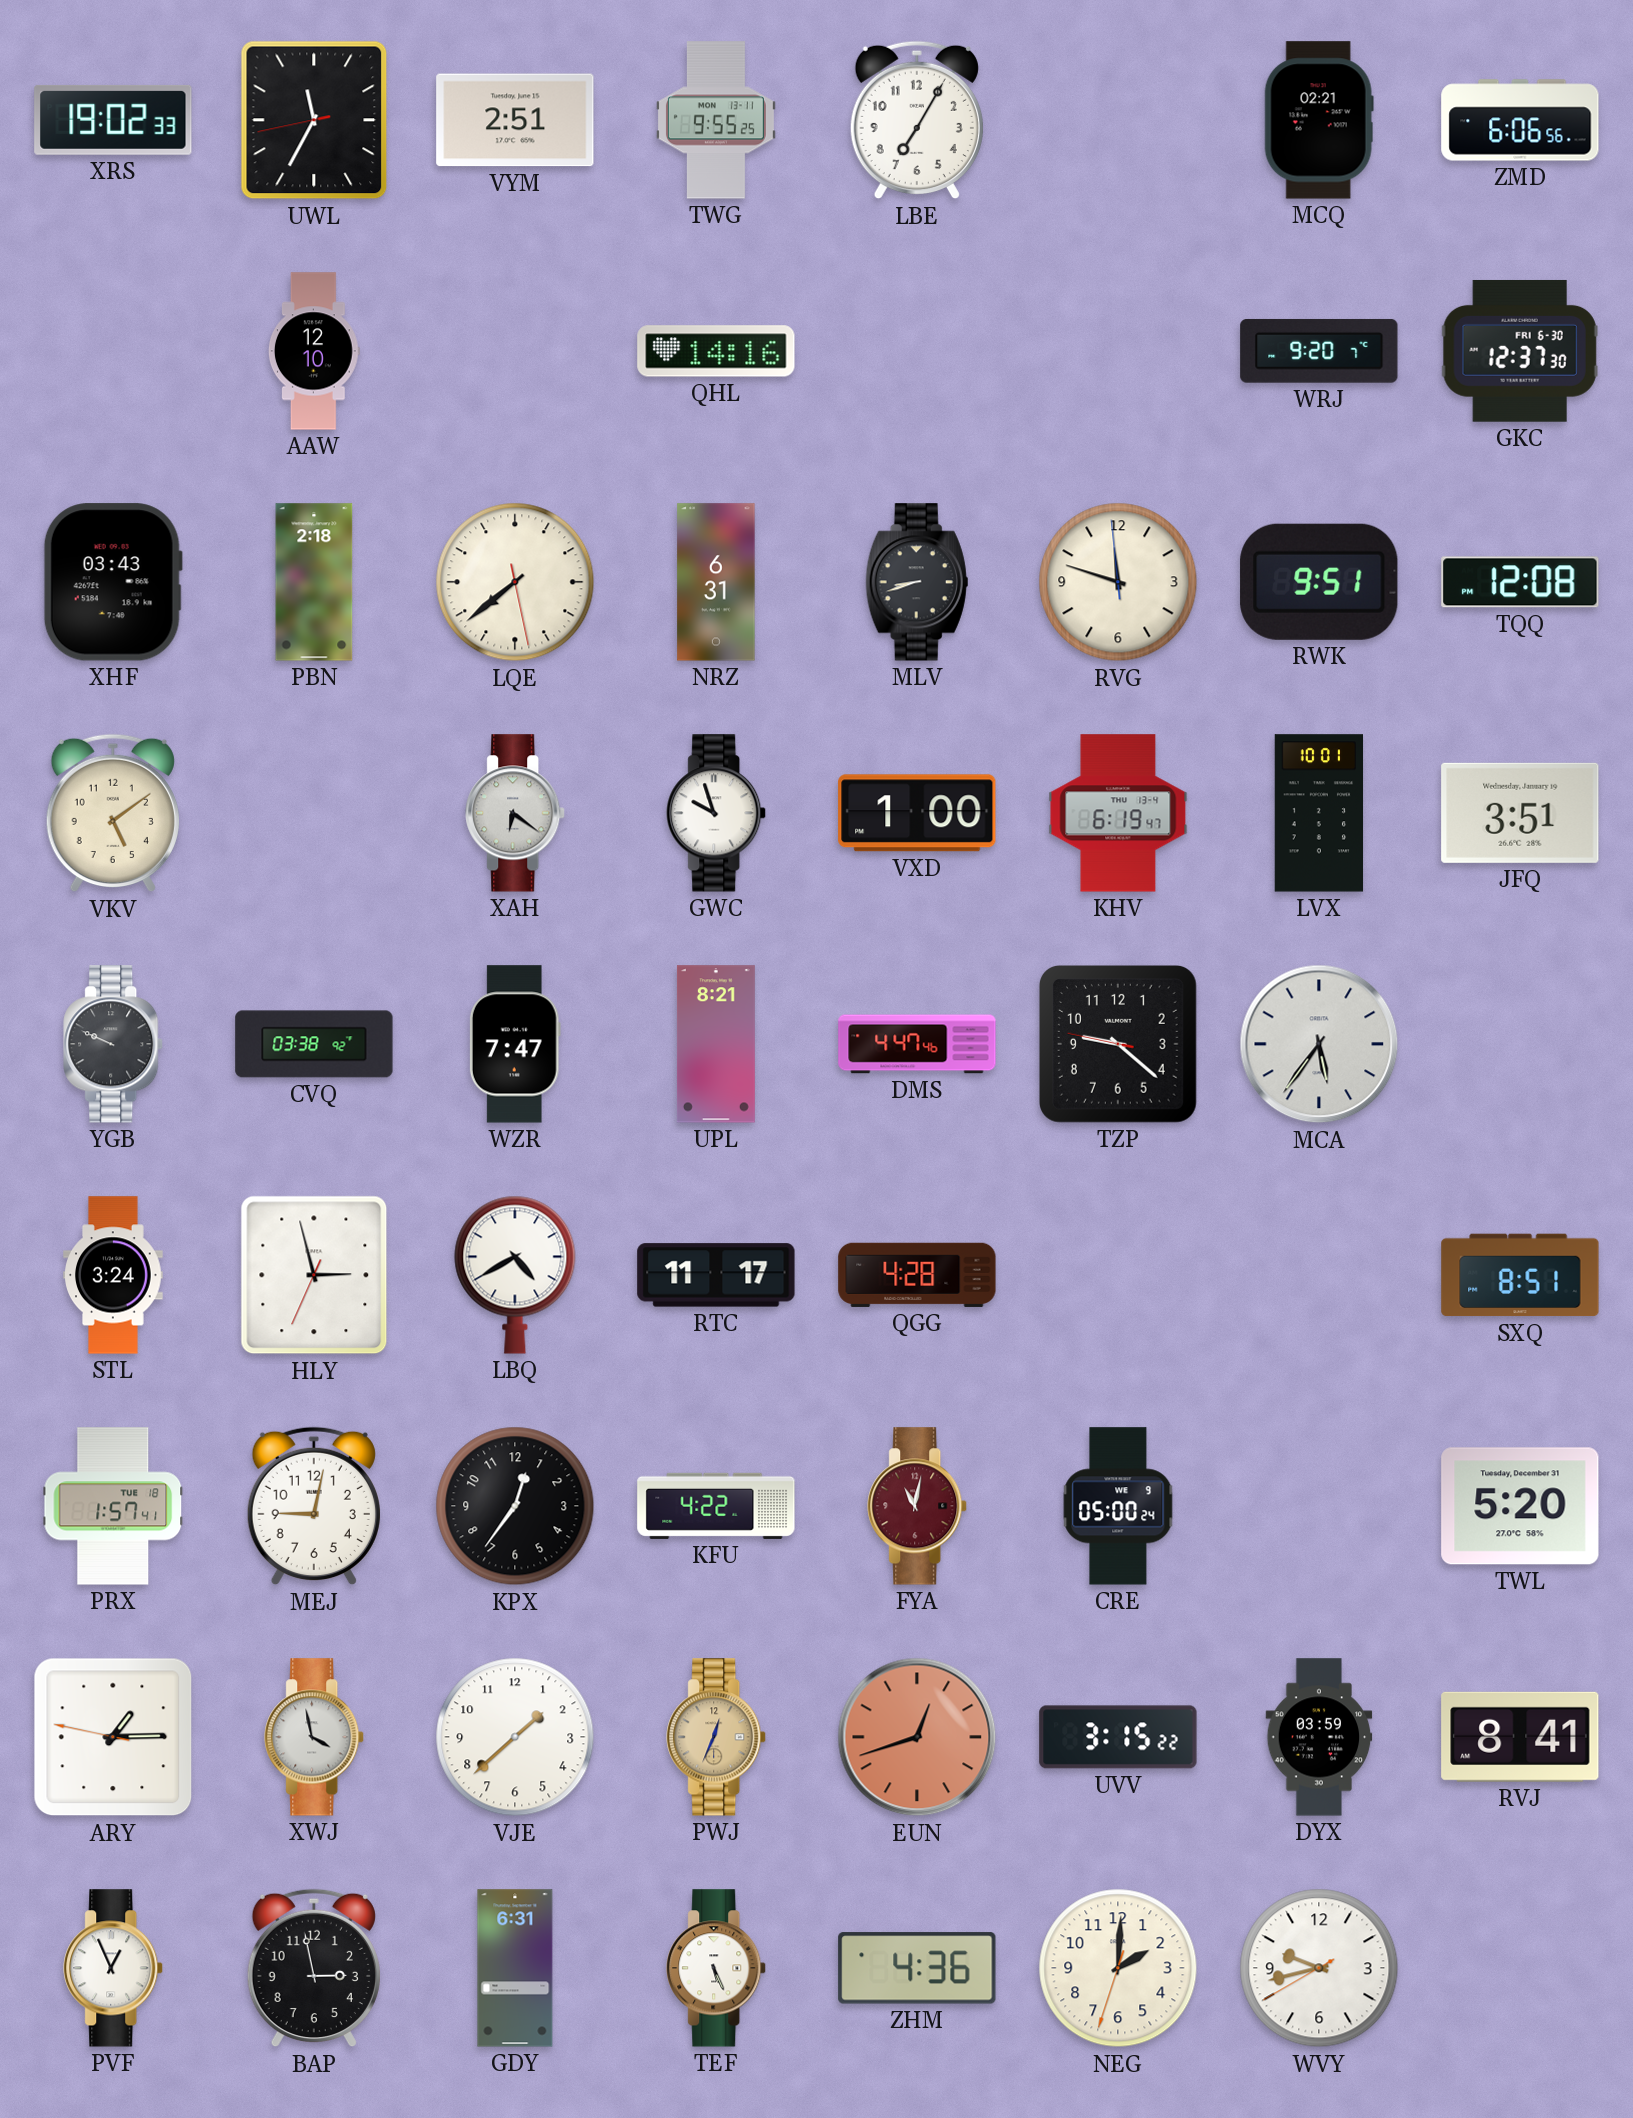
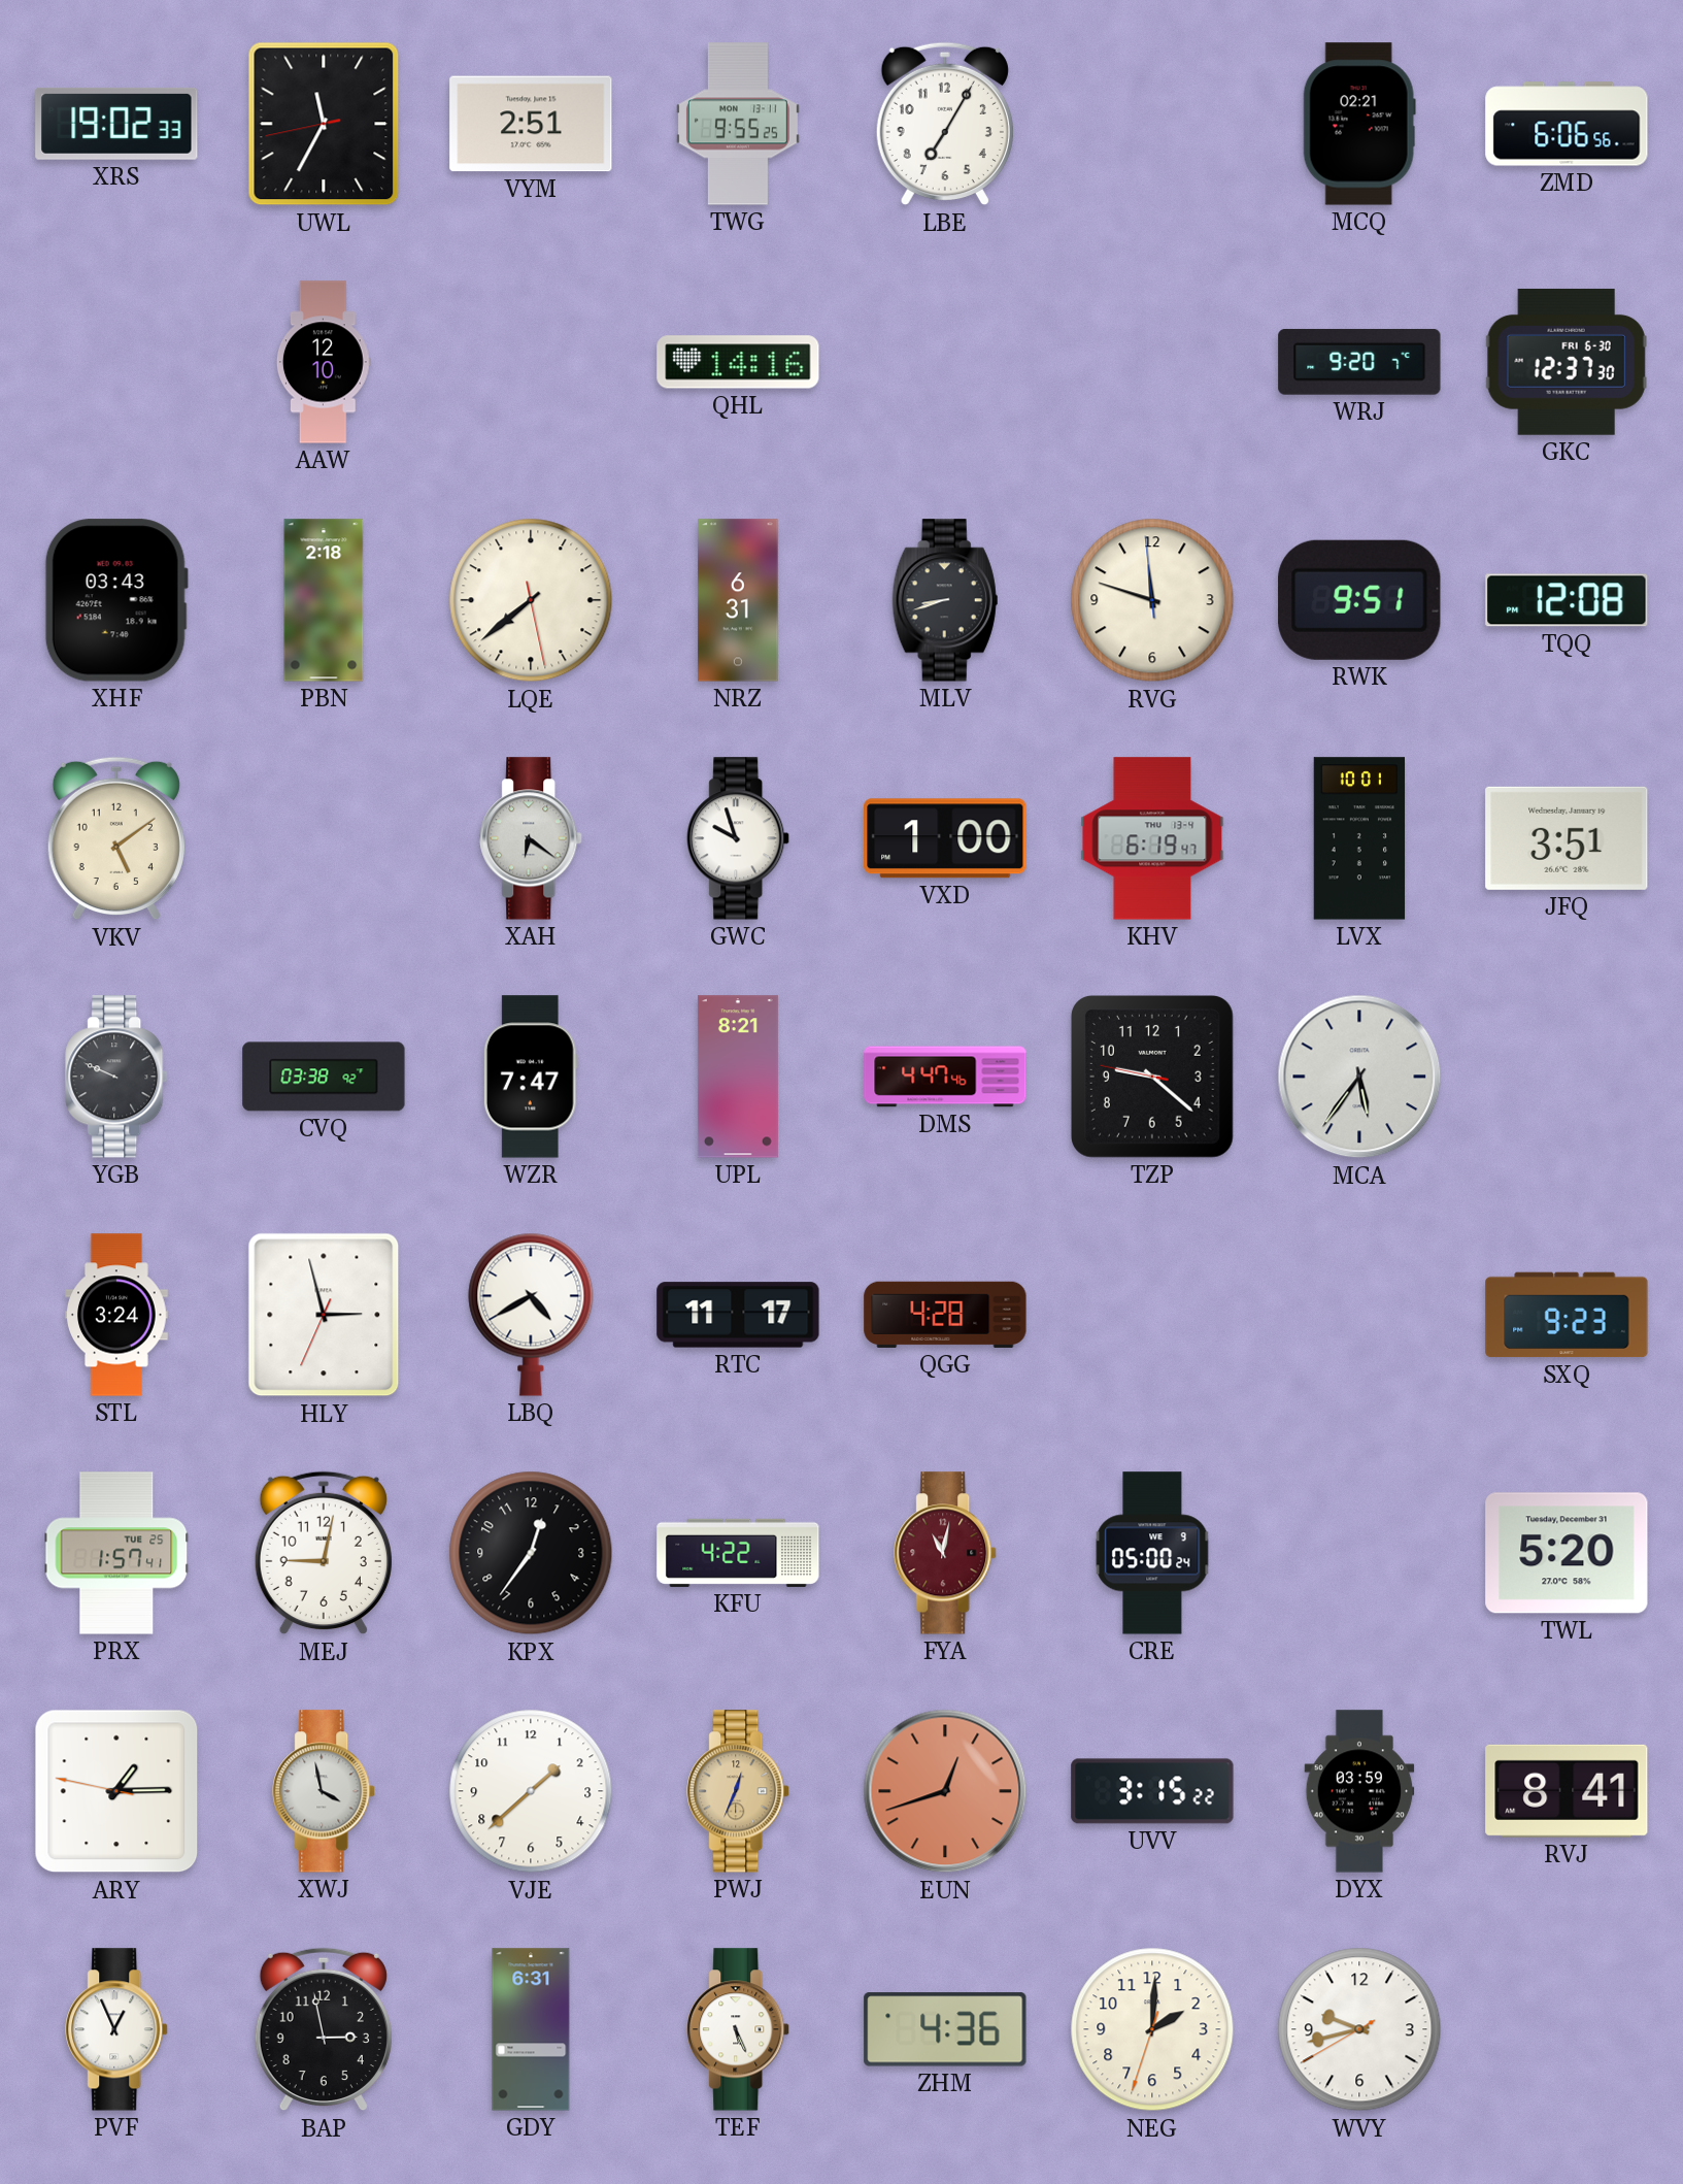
SXQ: 8:51 -> 9:23
PRX date: TUE 18 -> TUE 25
